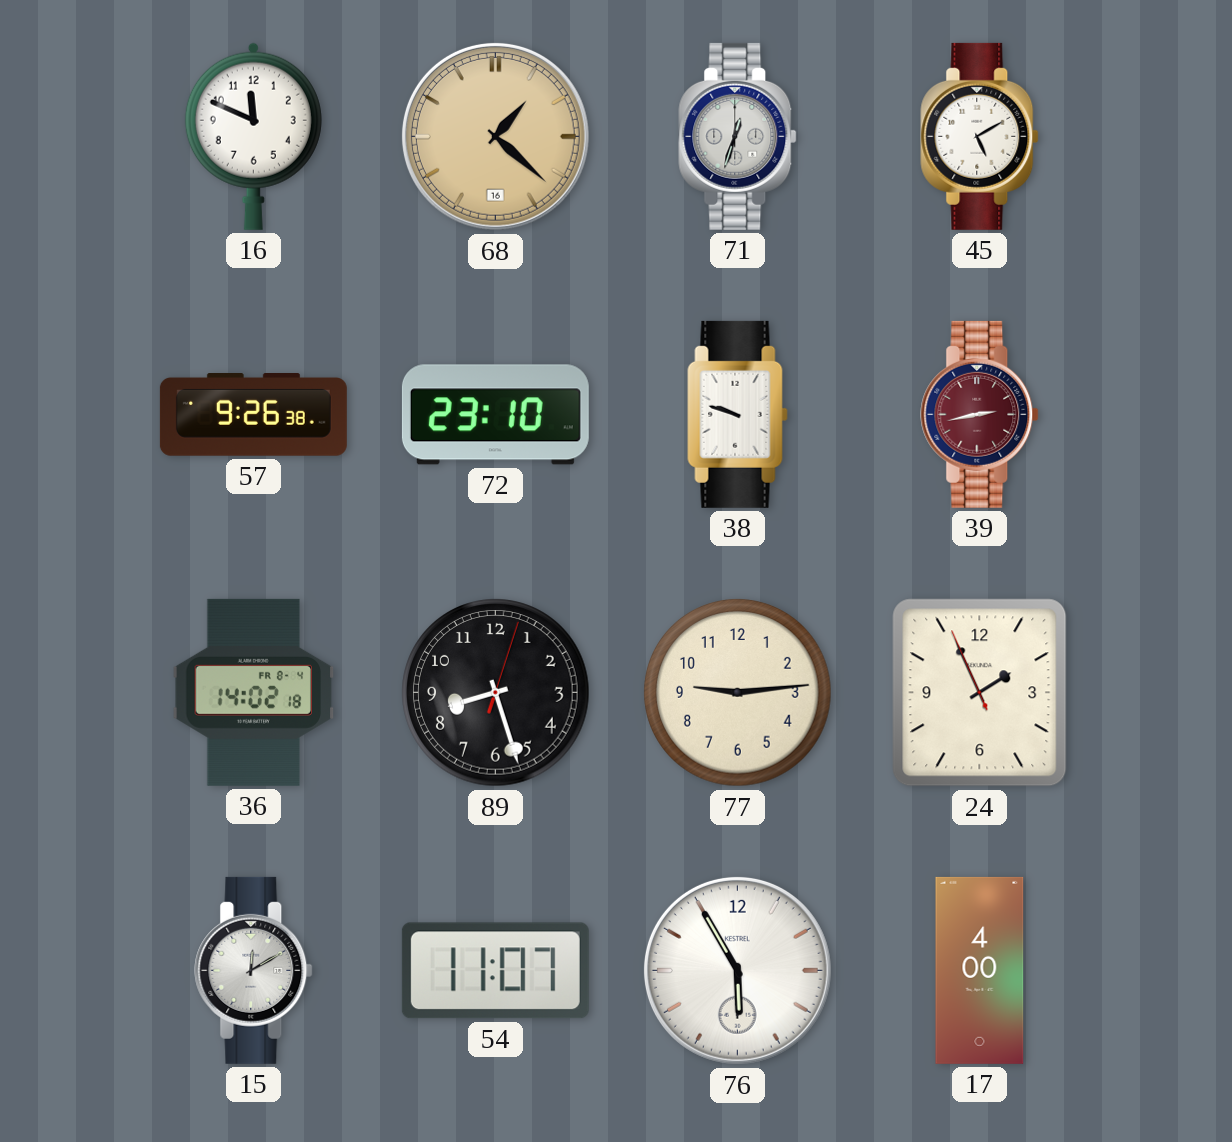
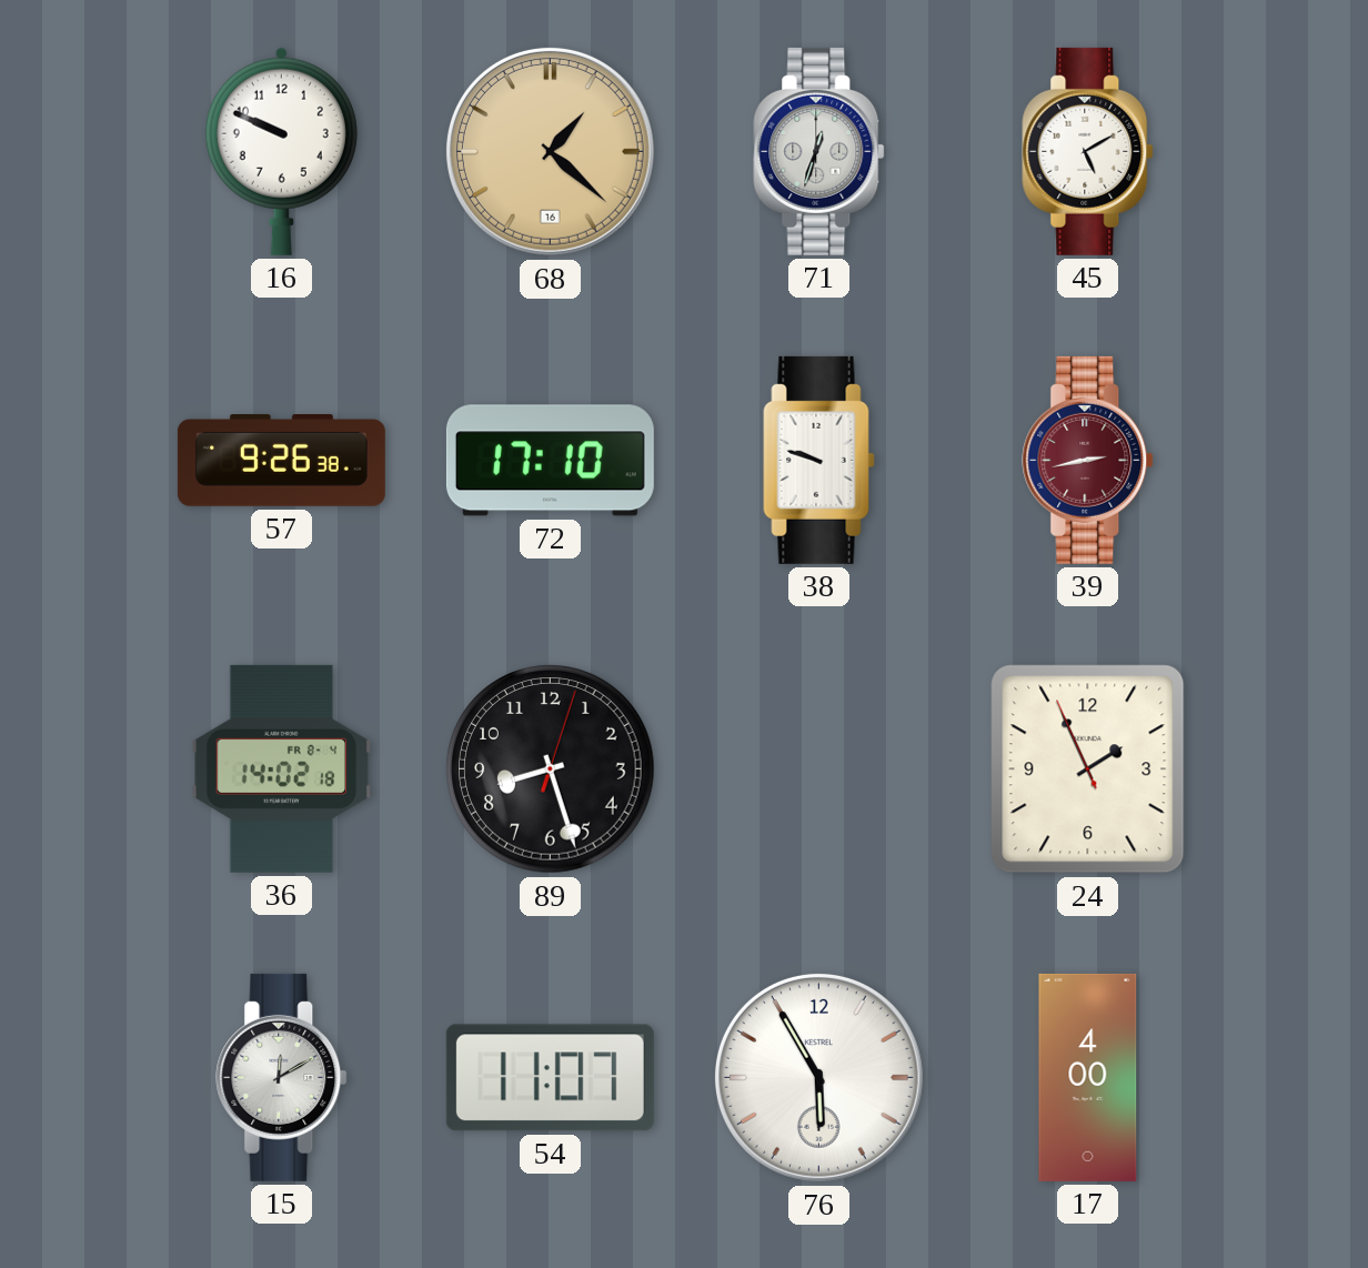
16: 11:49 -> 9:49
72: 23:10 -> 17:10
77: 9:14 -> none
